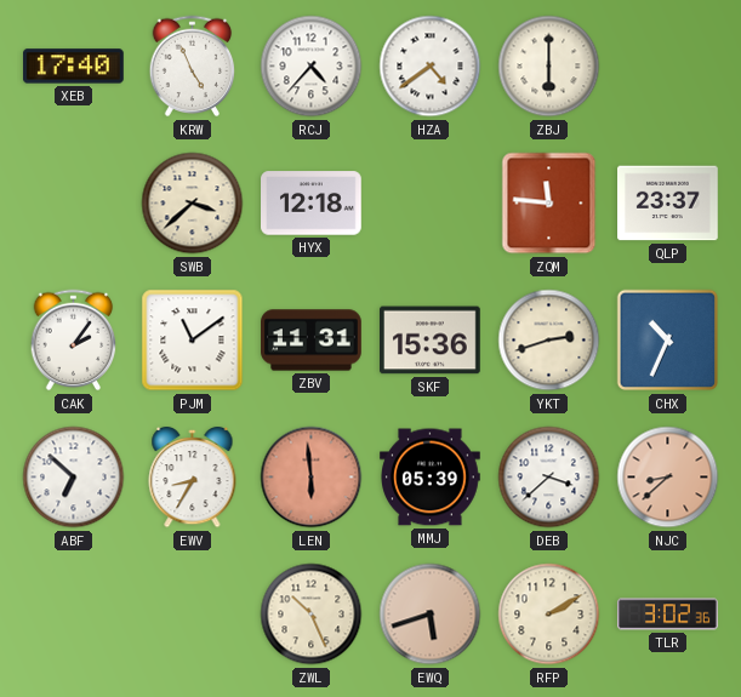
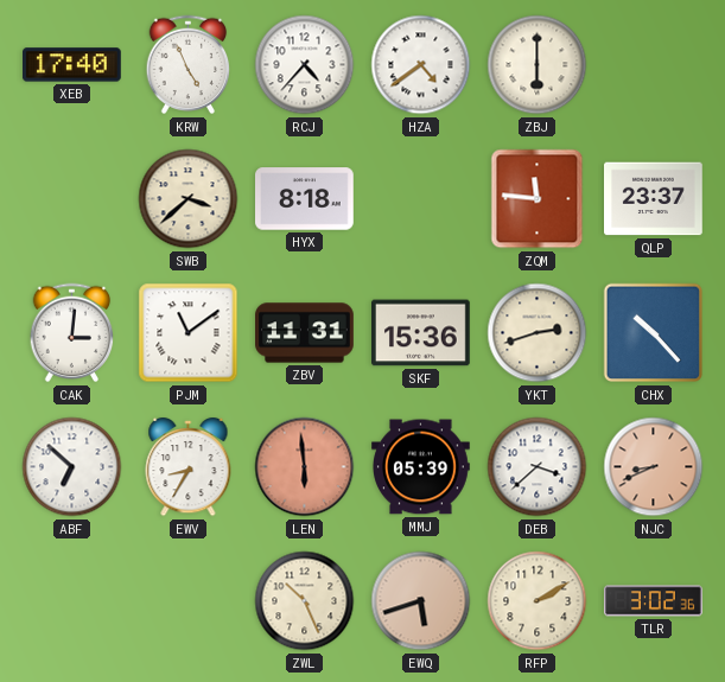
HYX: 12:18 -> 8:18
CAK: 2:06 -> 3:01
CHX: 10:34 -> 10:23
NJC: 8:38 -> 8:41
